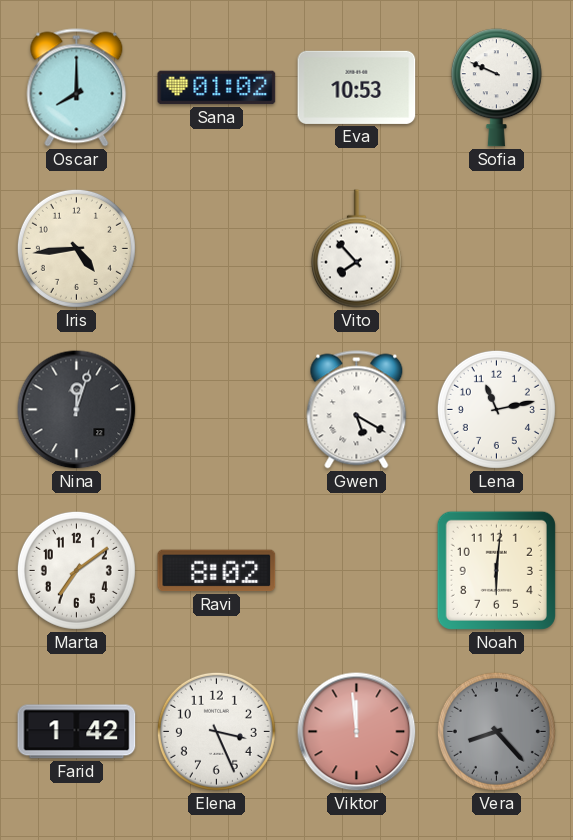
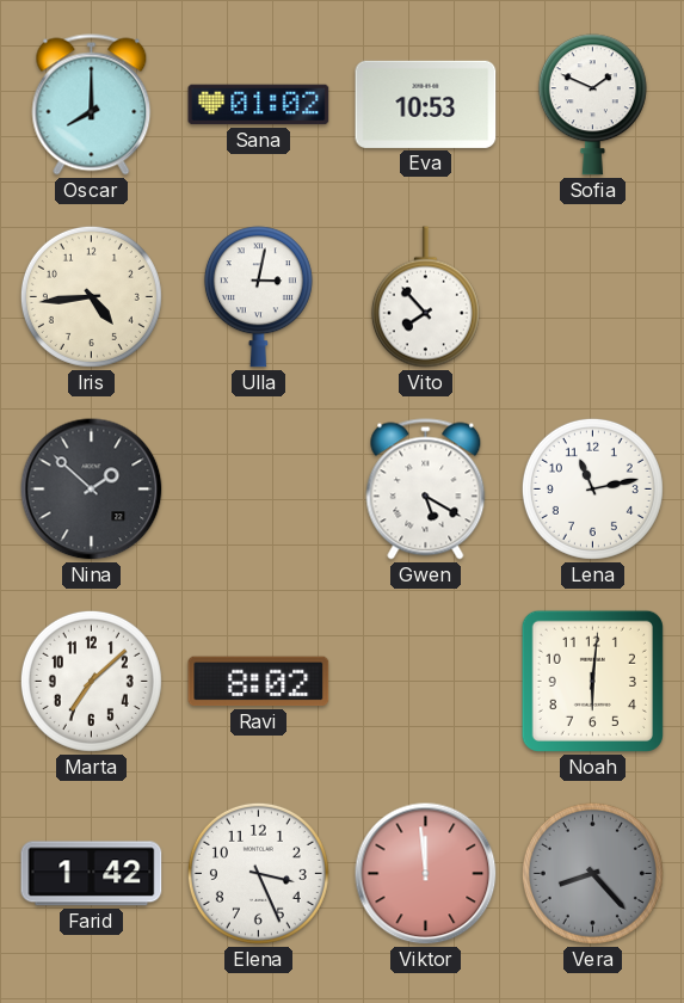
Sofia: 9:49 -> 1:49
Ulla: none -> 3:02
Nina: 12:03 -> 1:52
Marta: 7:09 -> 7:08
